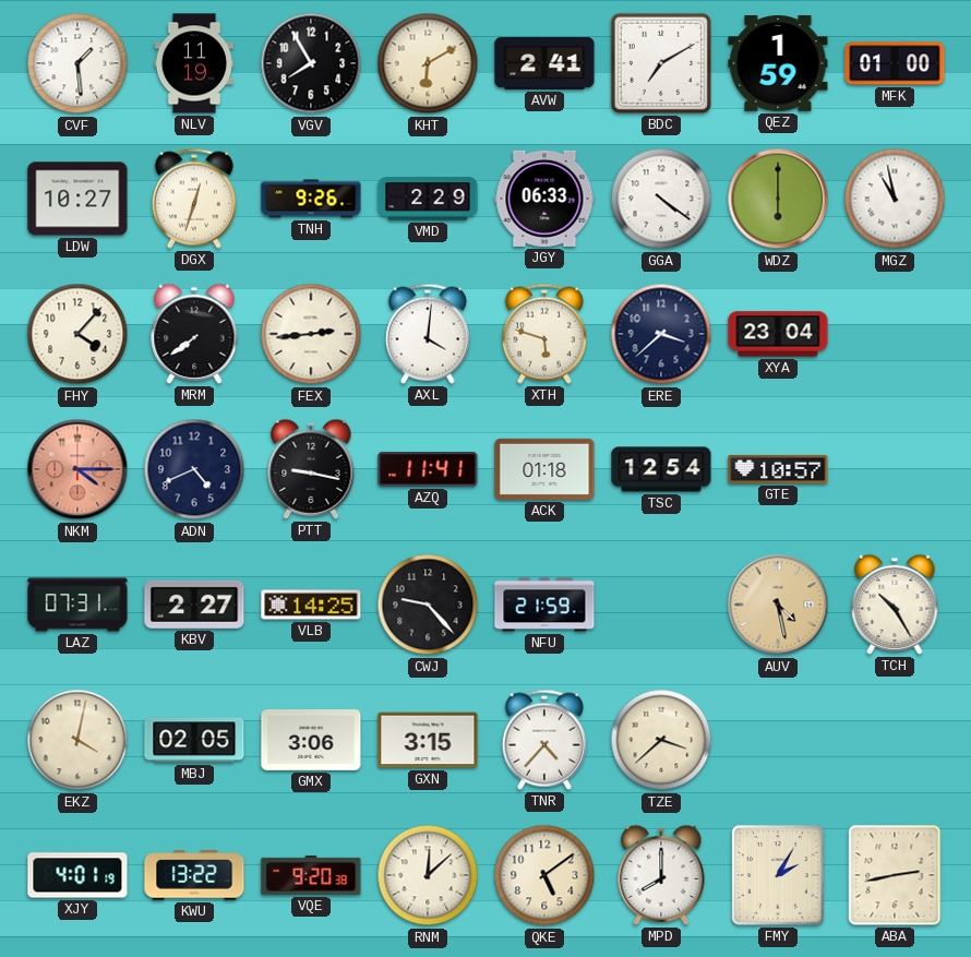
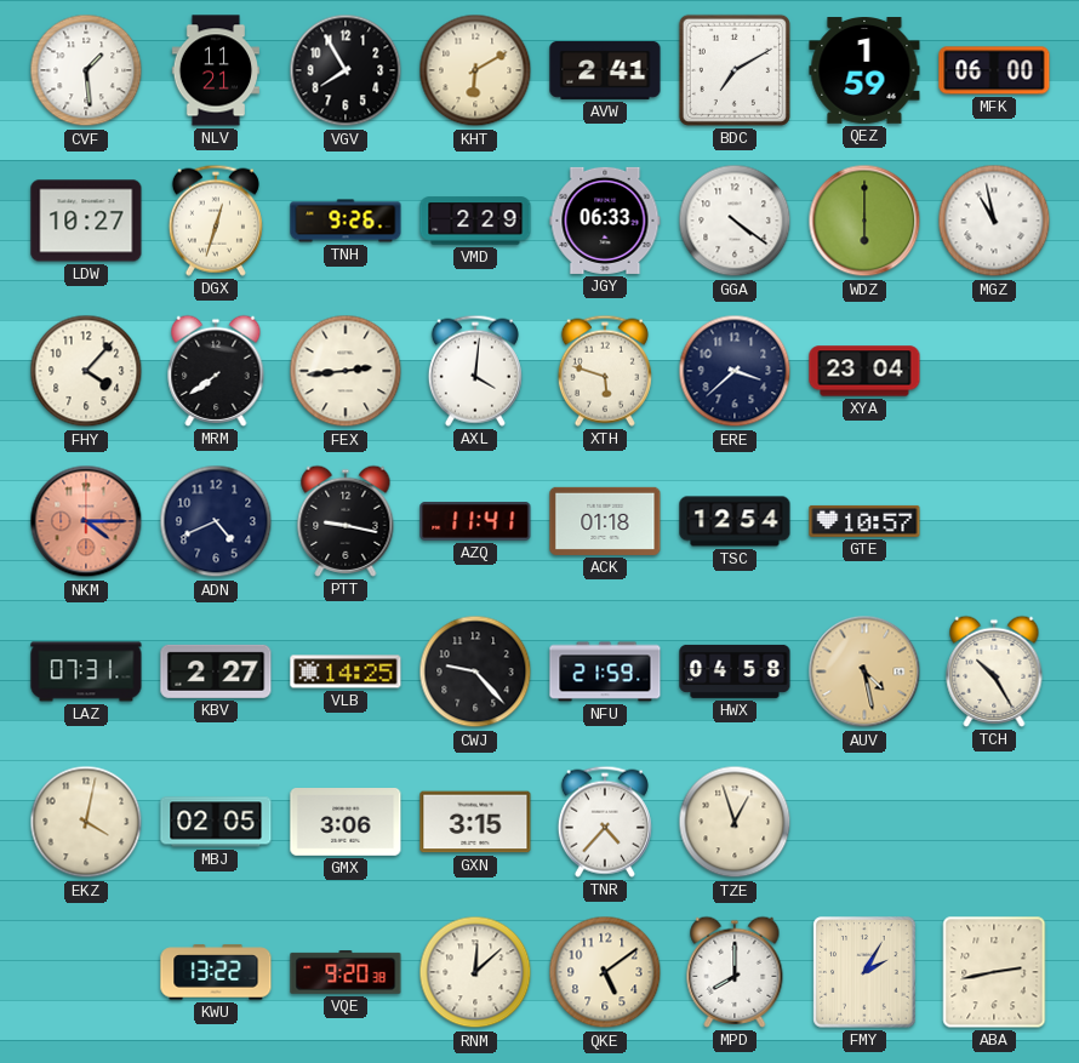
NLV: 11:19 -> 11:21
MFK: 01:00 -> 06:00
HWX: none -> 04:58
TZE: 3:38 -> 12:57
XJY: 4:01 -> none
